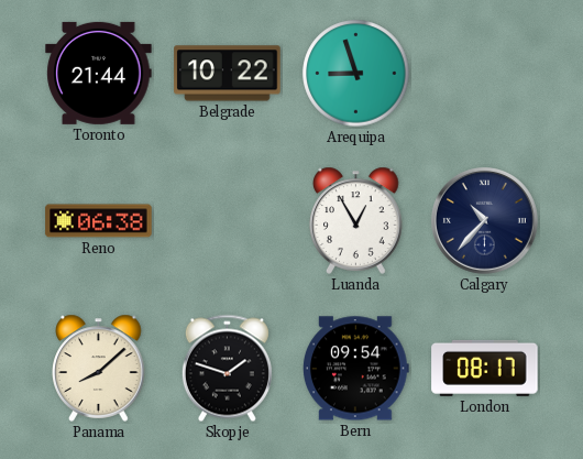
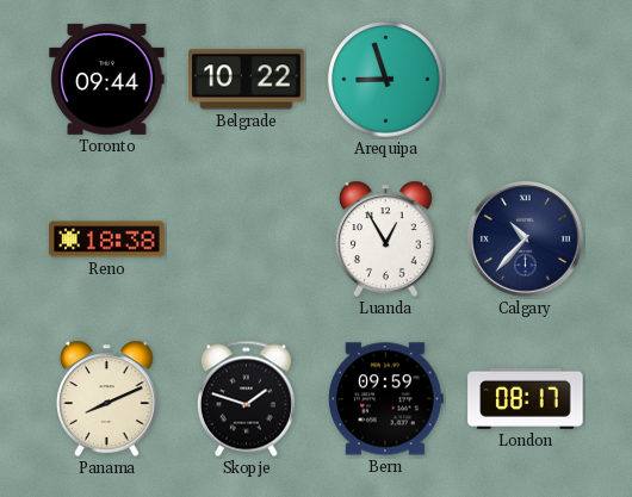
Toronto: 21:44 -> 09:44
Reno: 06:38 -> 18:38
Panama: 8:08 -> 8:11
Bern: 09:54 -> 09:59
